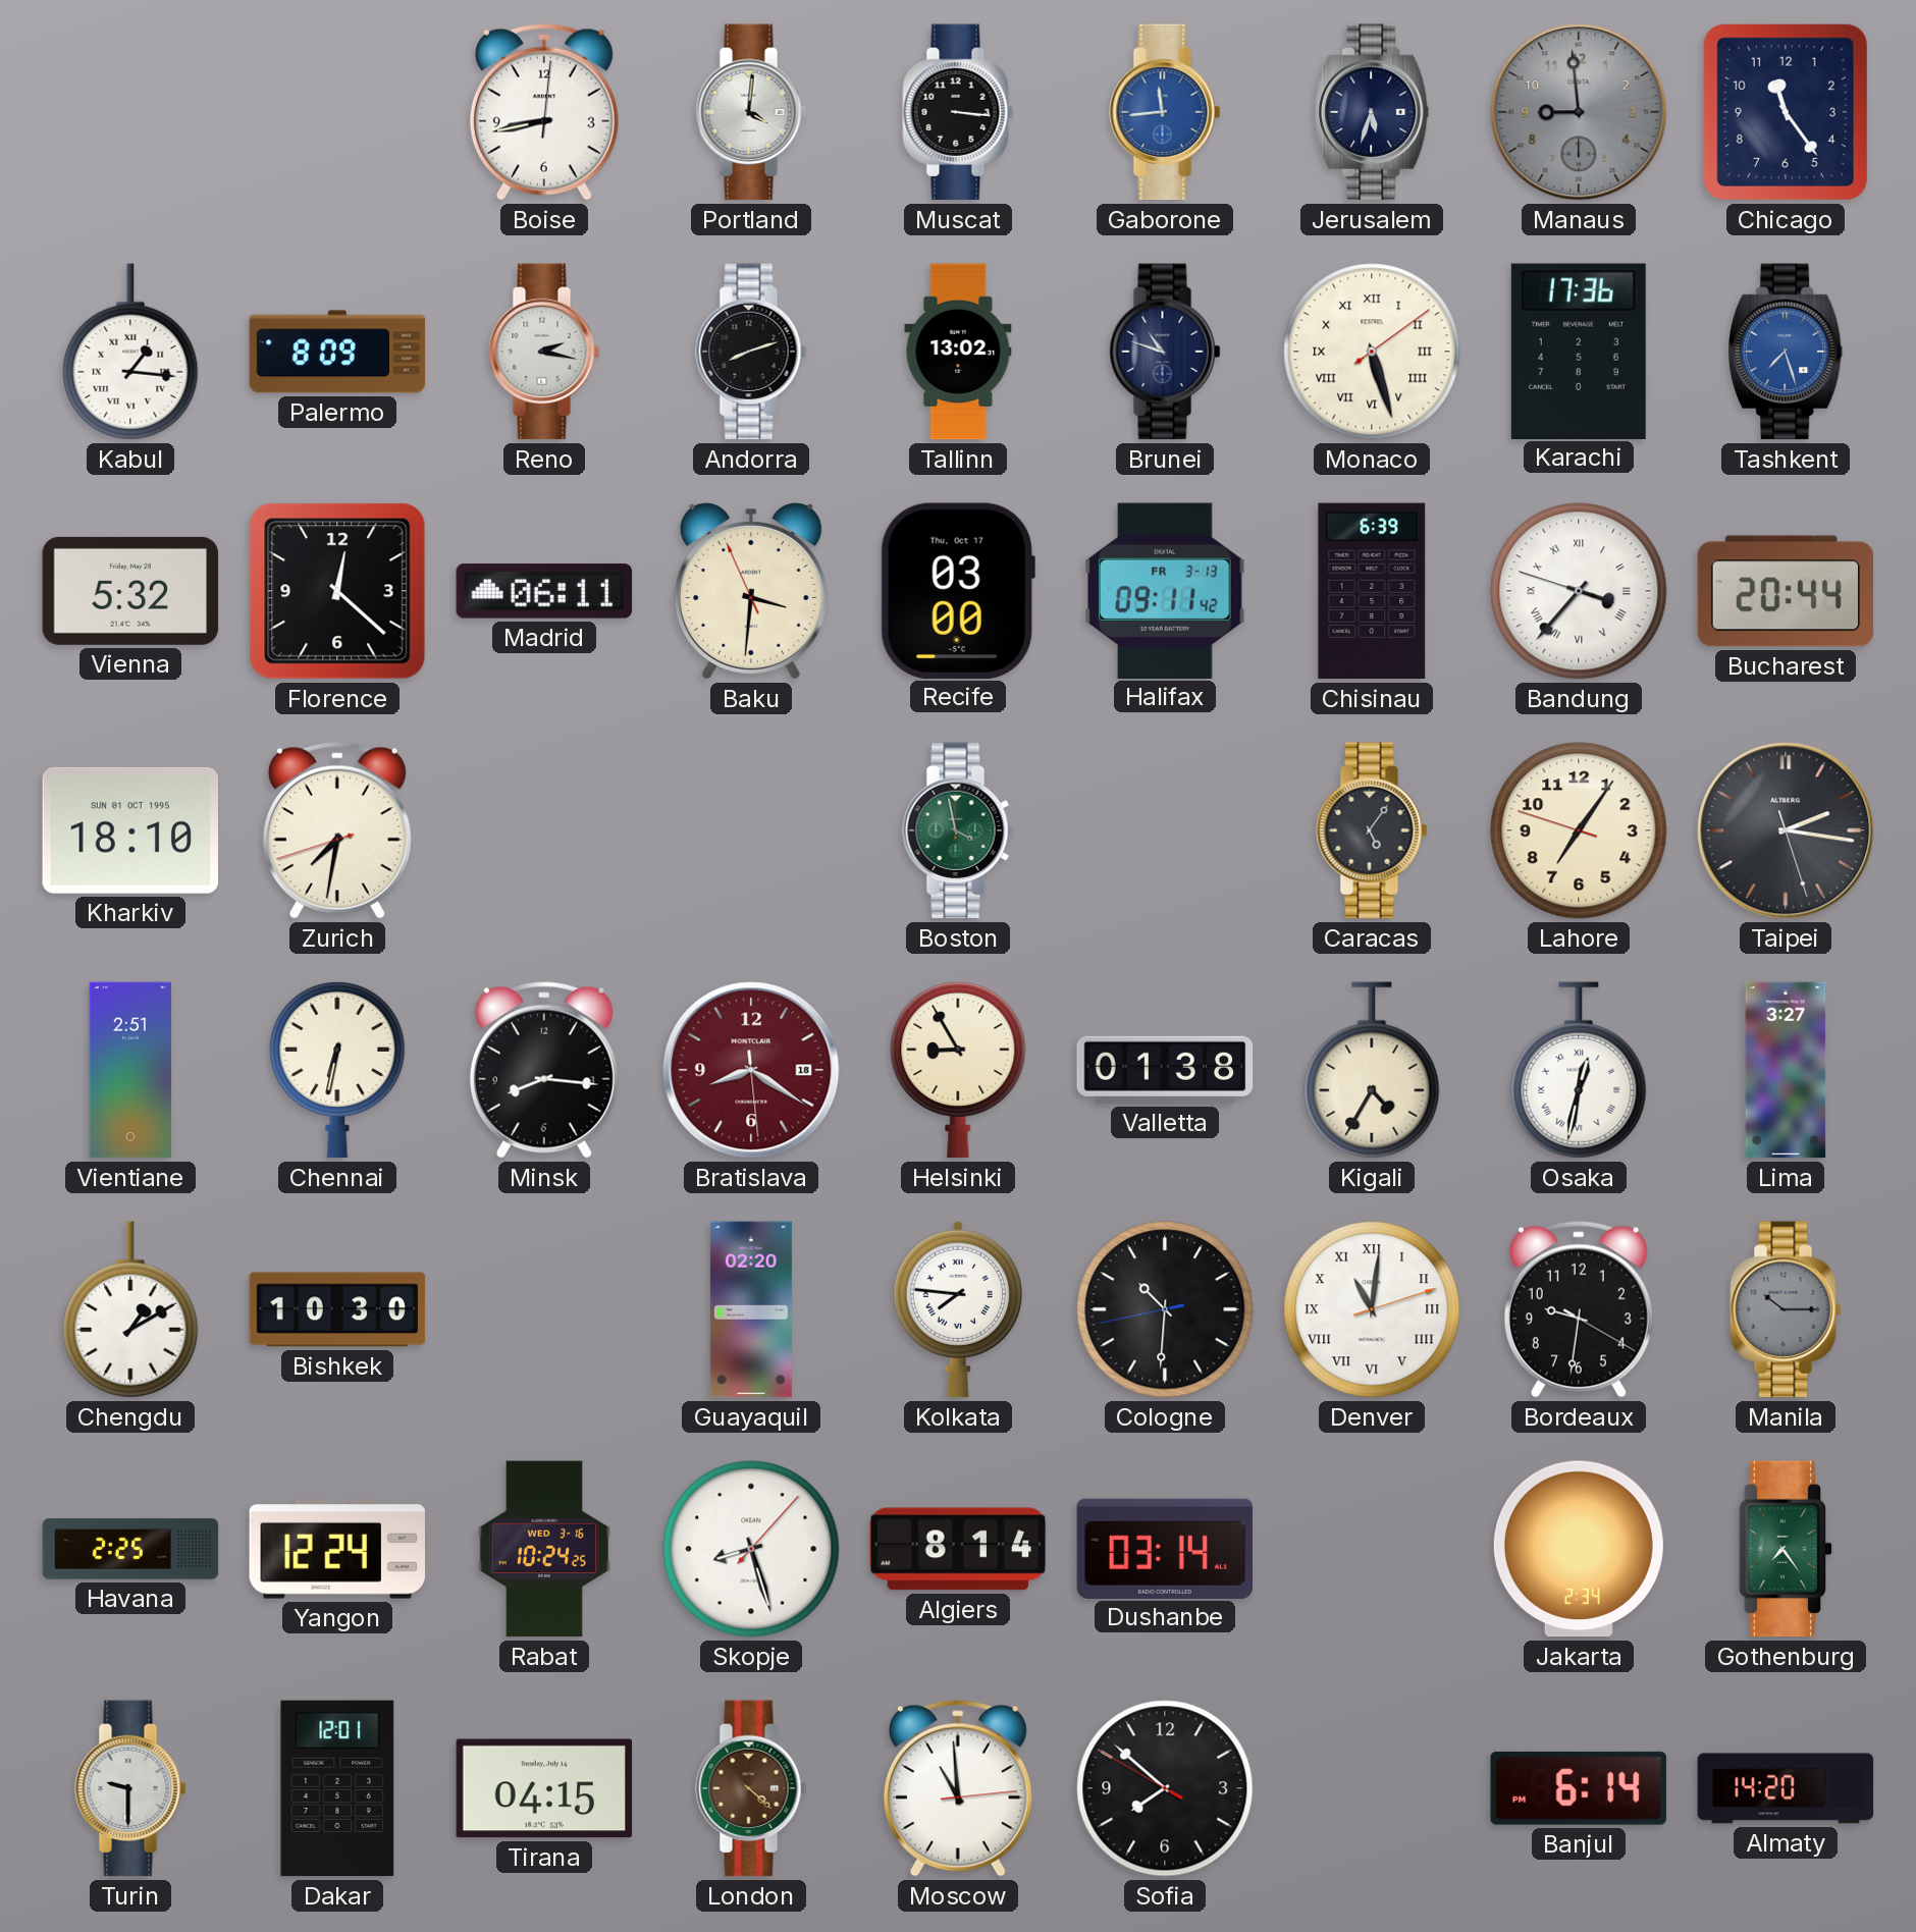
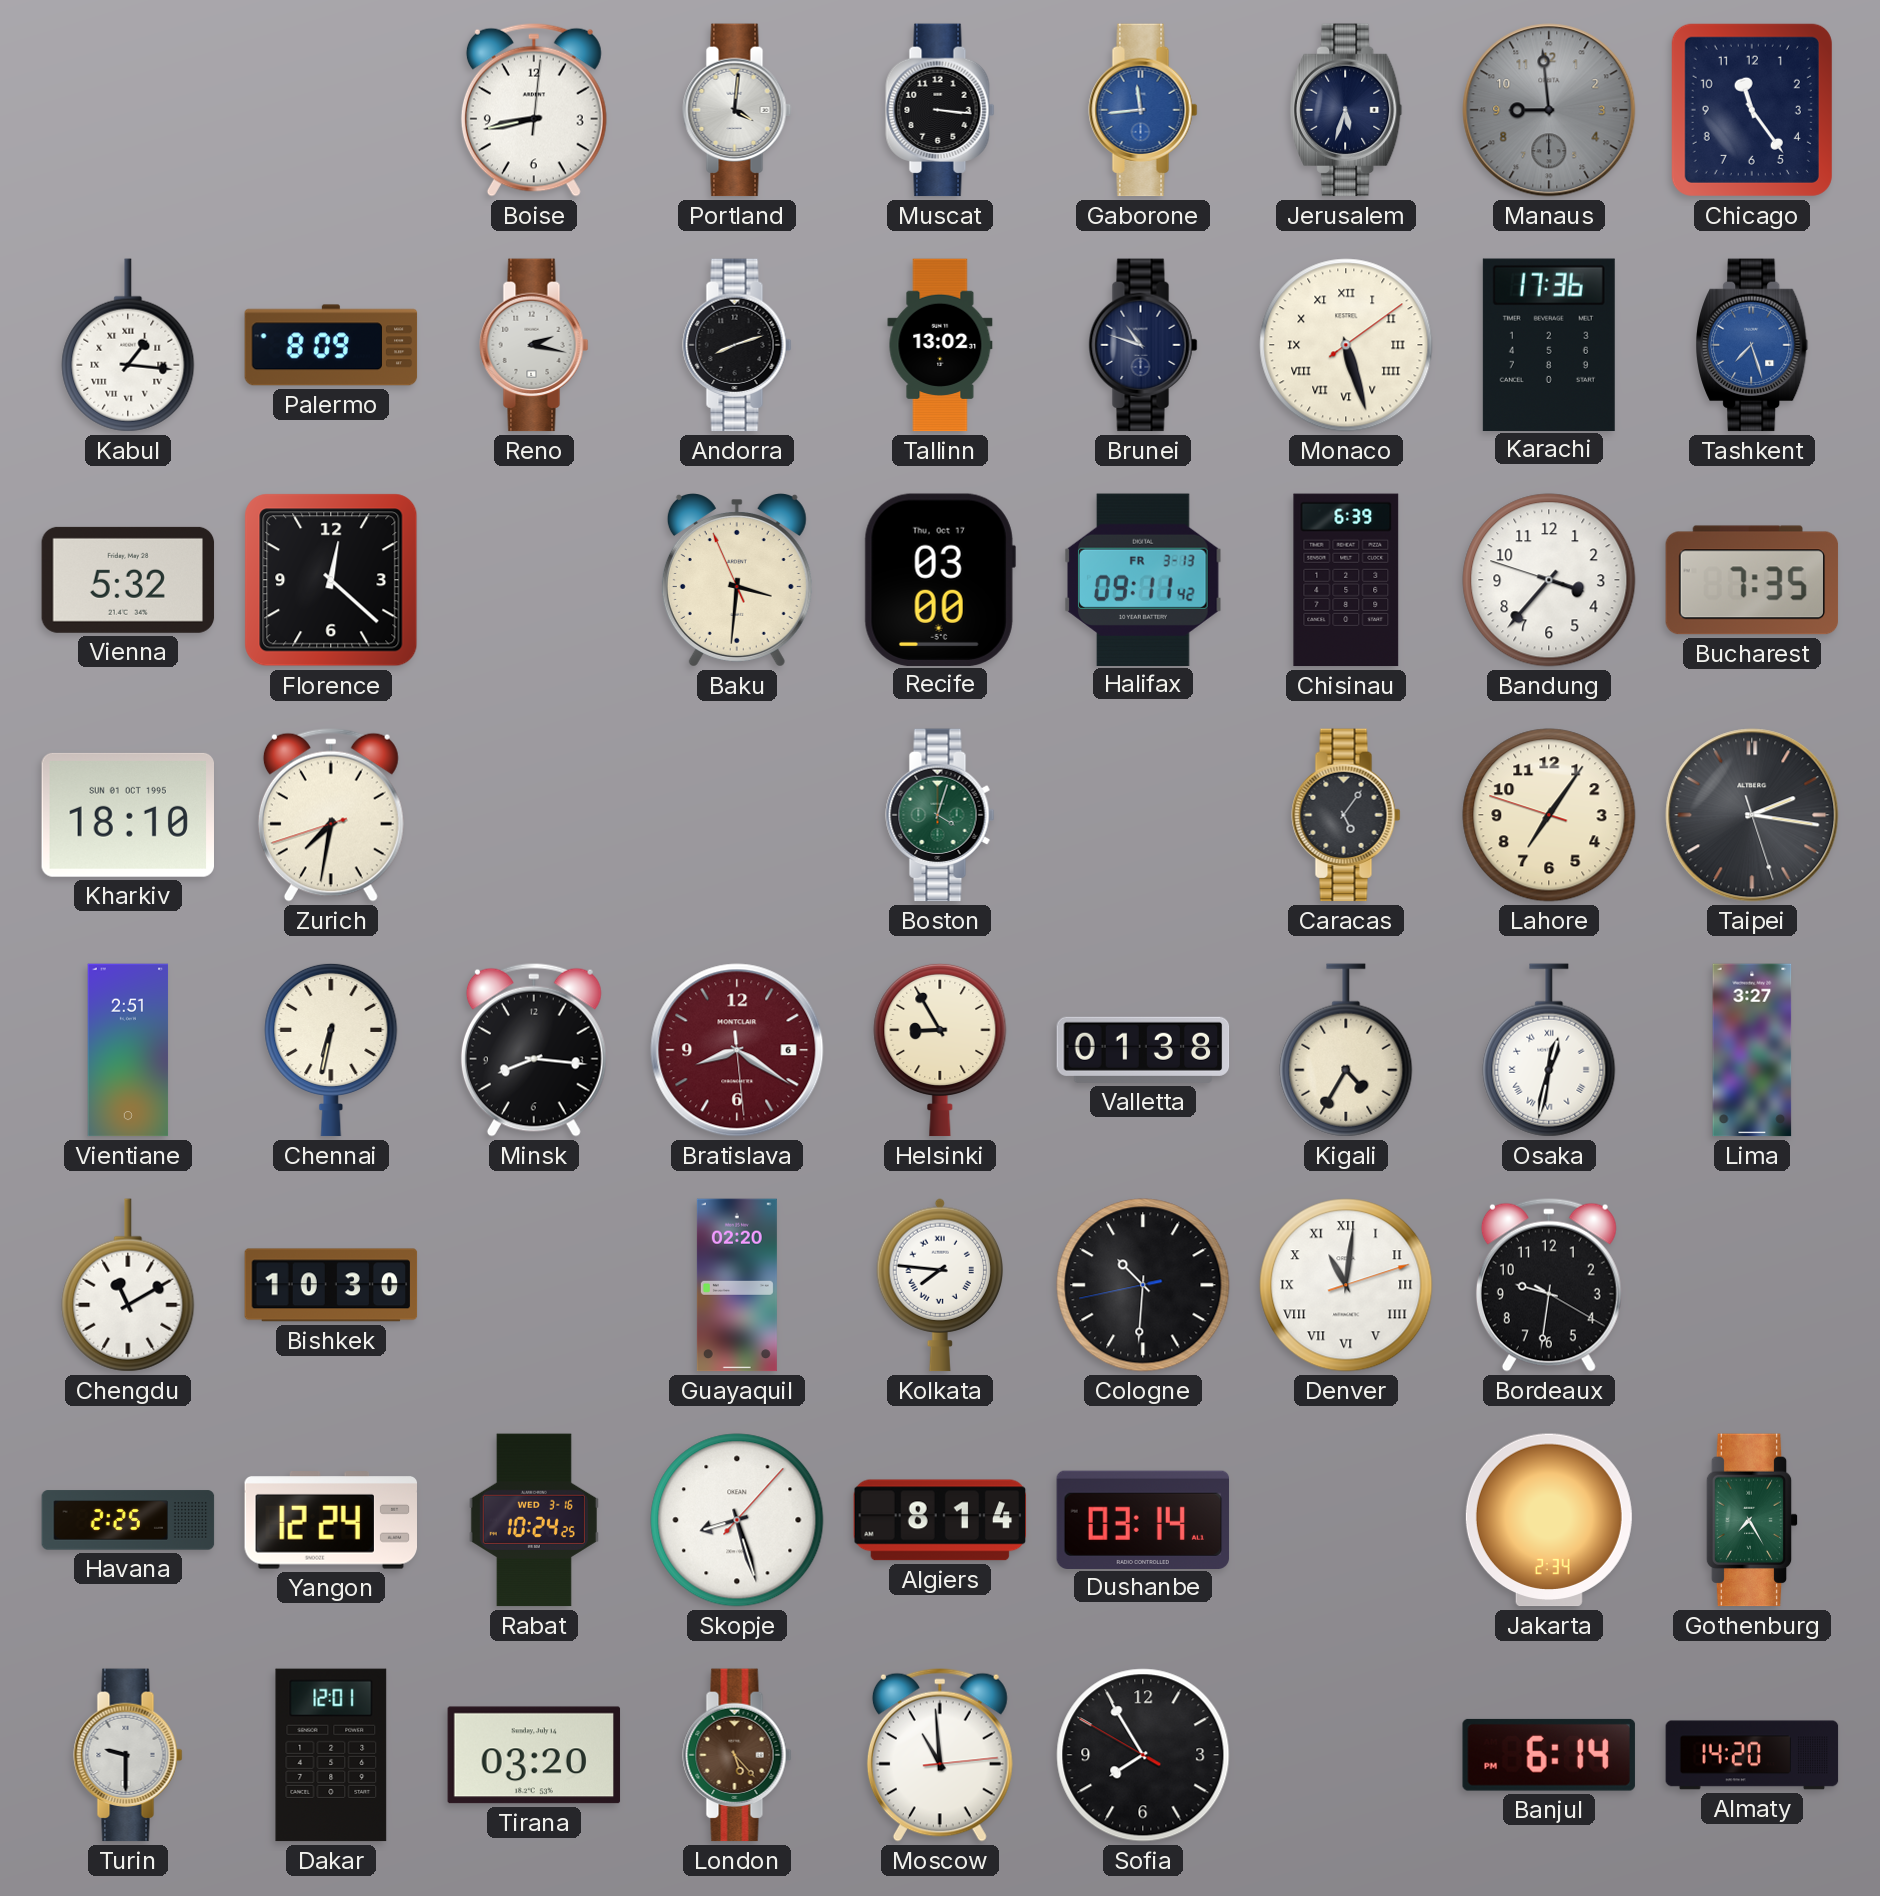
Madrid: 06:11 -> none
Bandung numerals: Roman -> Arabic
Bucharest: 20:44 -> 7:35
Boston: 3:58 -> 4:03
Bratislava date: 18 -> 6
Chengdu: 1:10 -> 11:10
Manila: 10:15 -> none
Gothenburg: 7:24 -> 7:25
Tirana: 04:15 -> 03:20
London: 4:22 -> 5:23
Sofia: 7:51 -> 7:54
